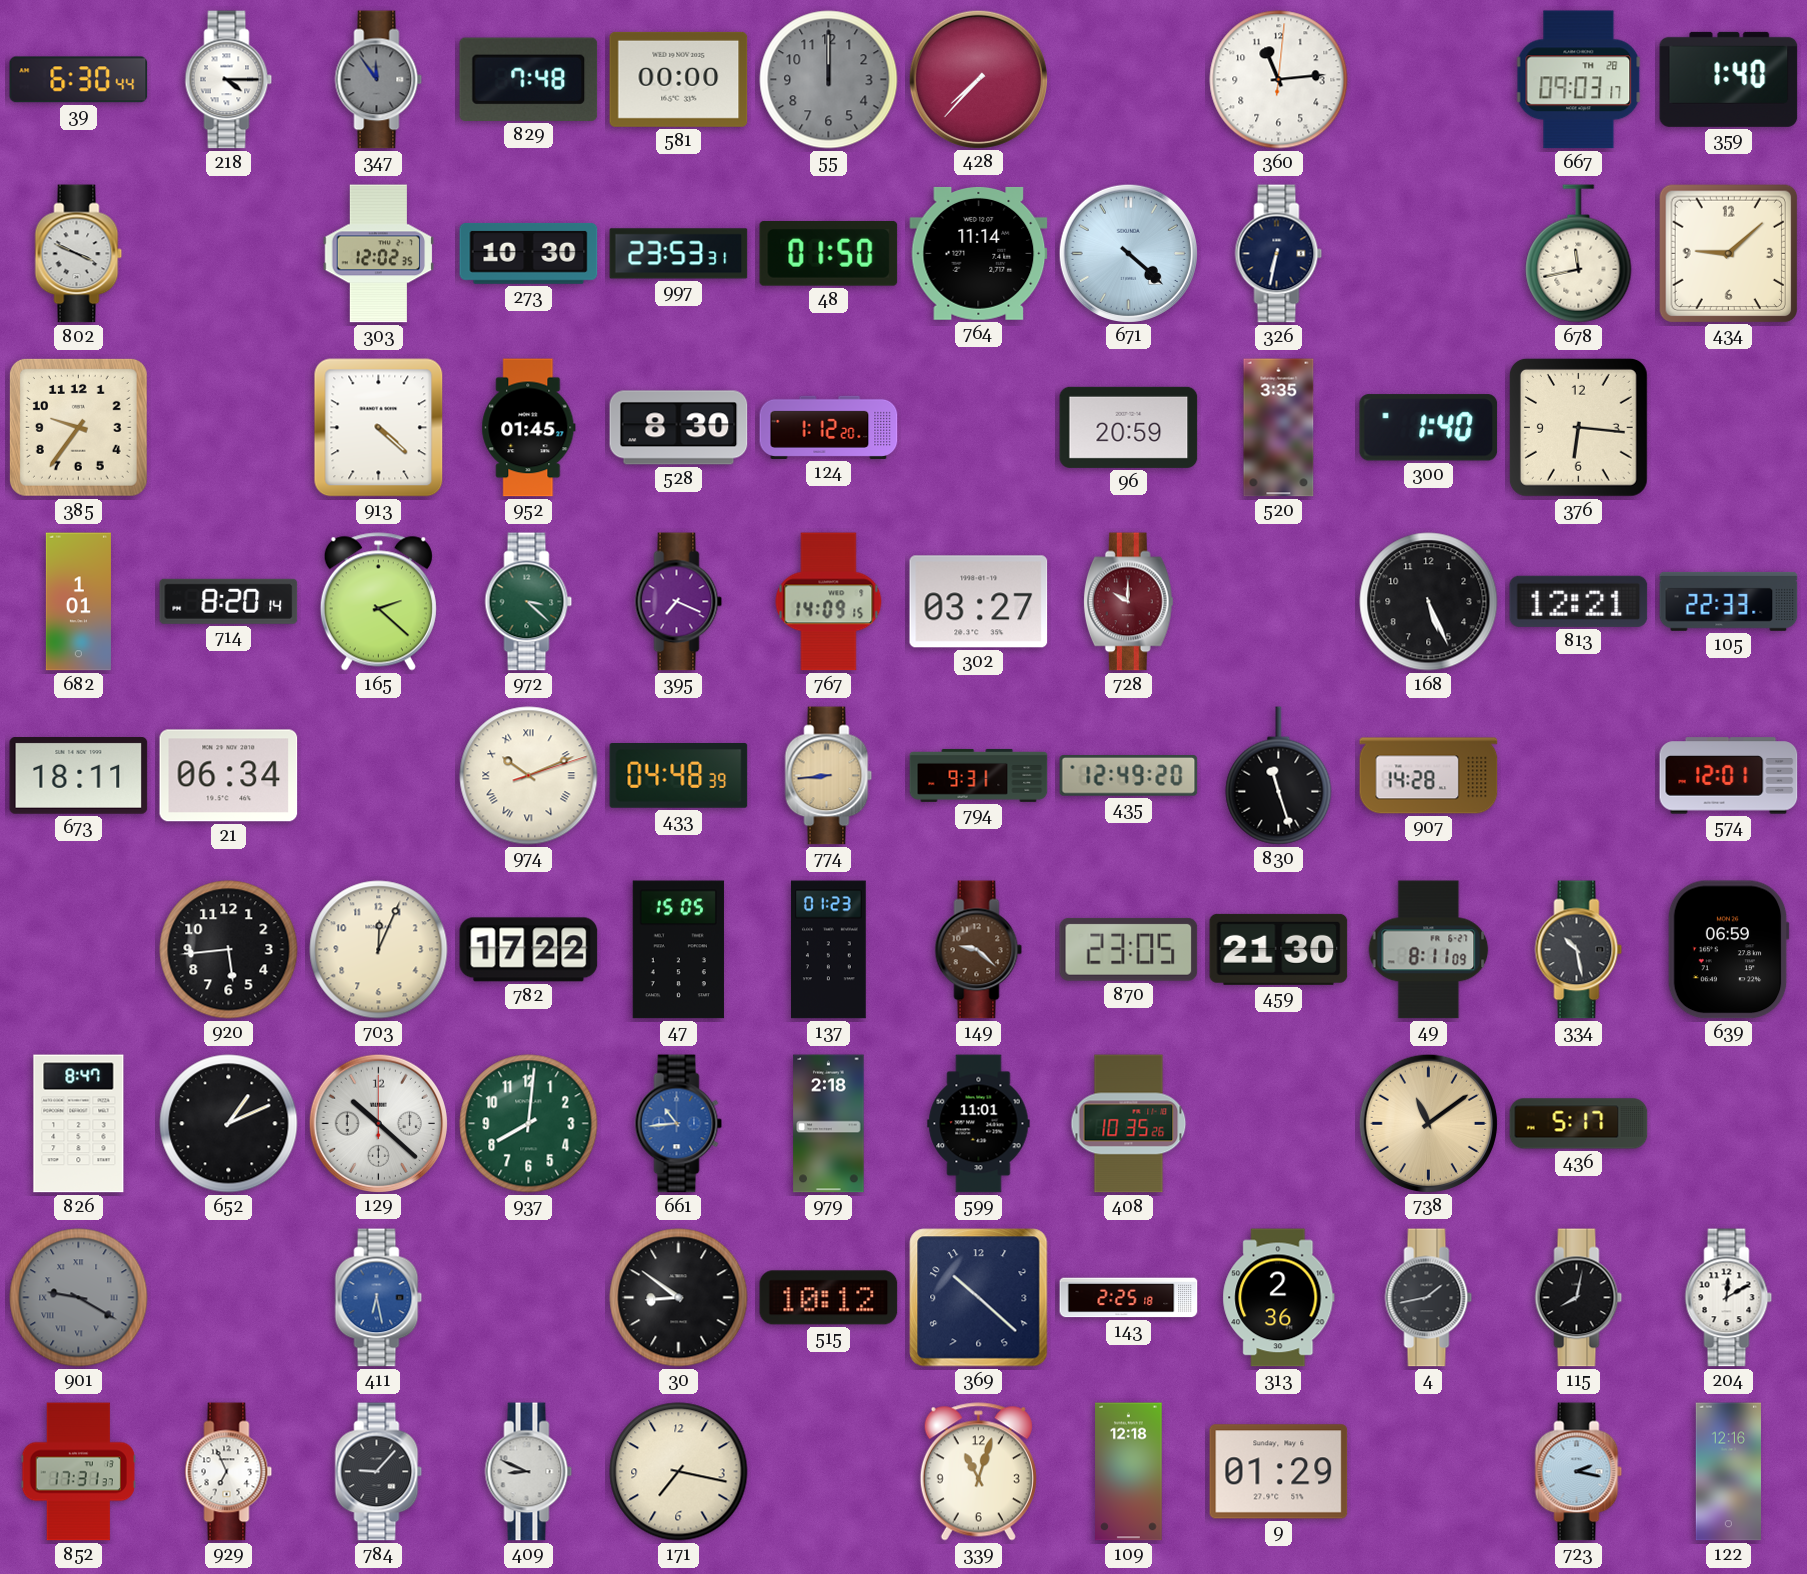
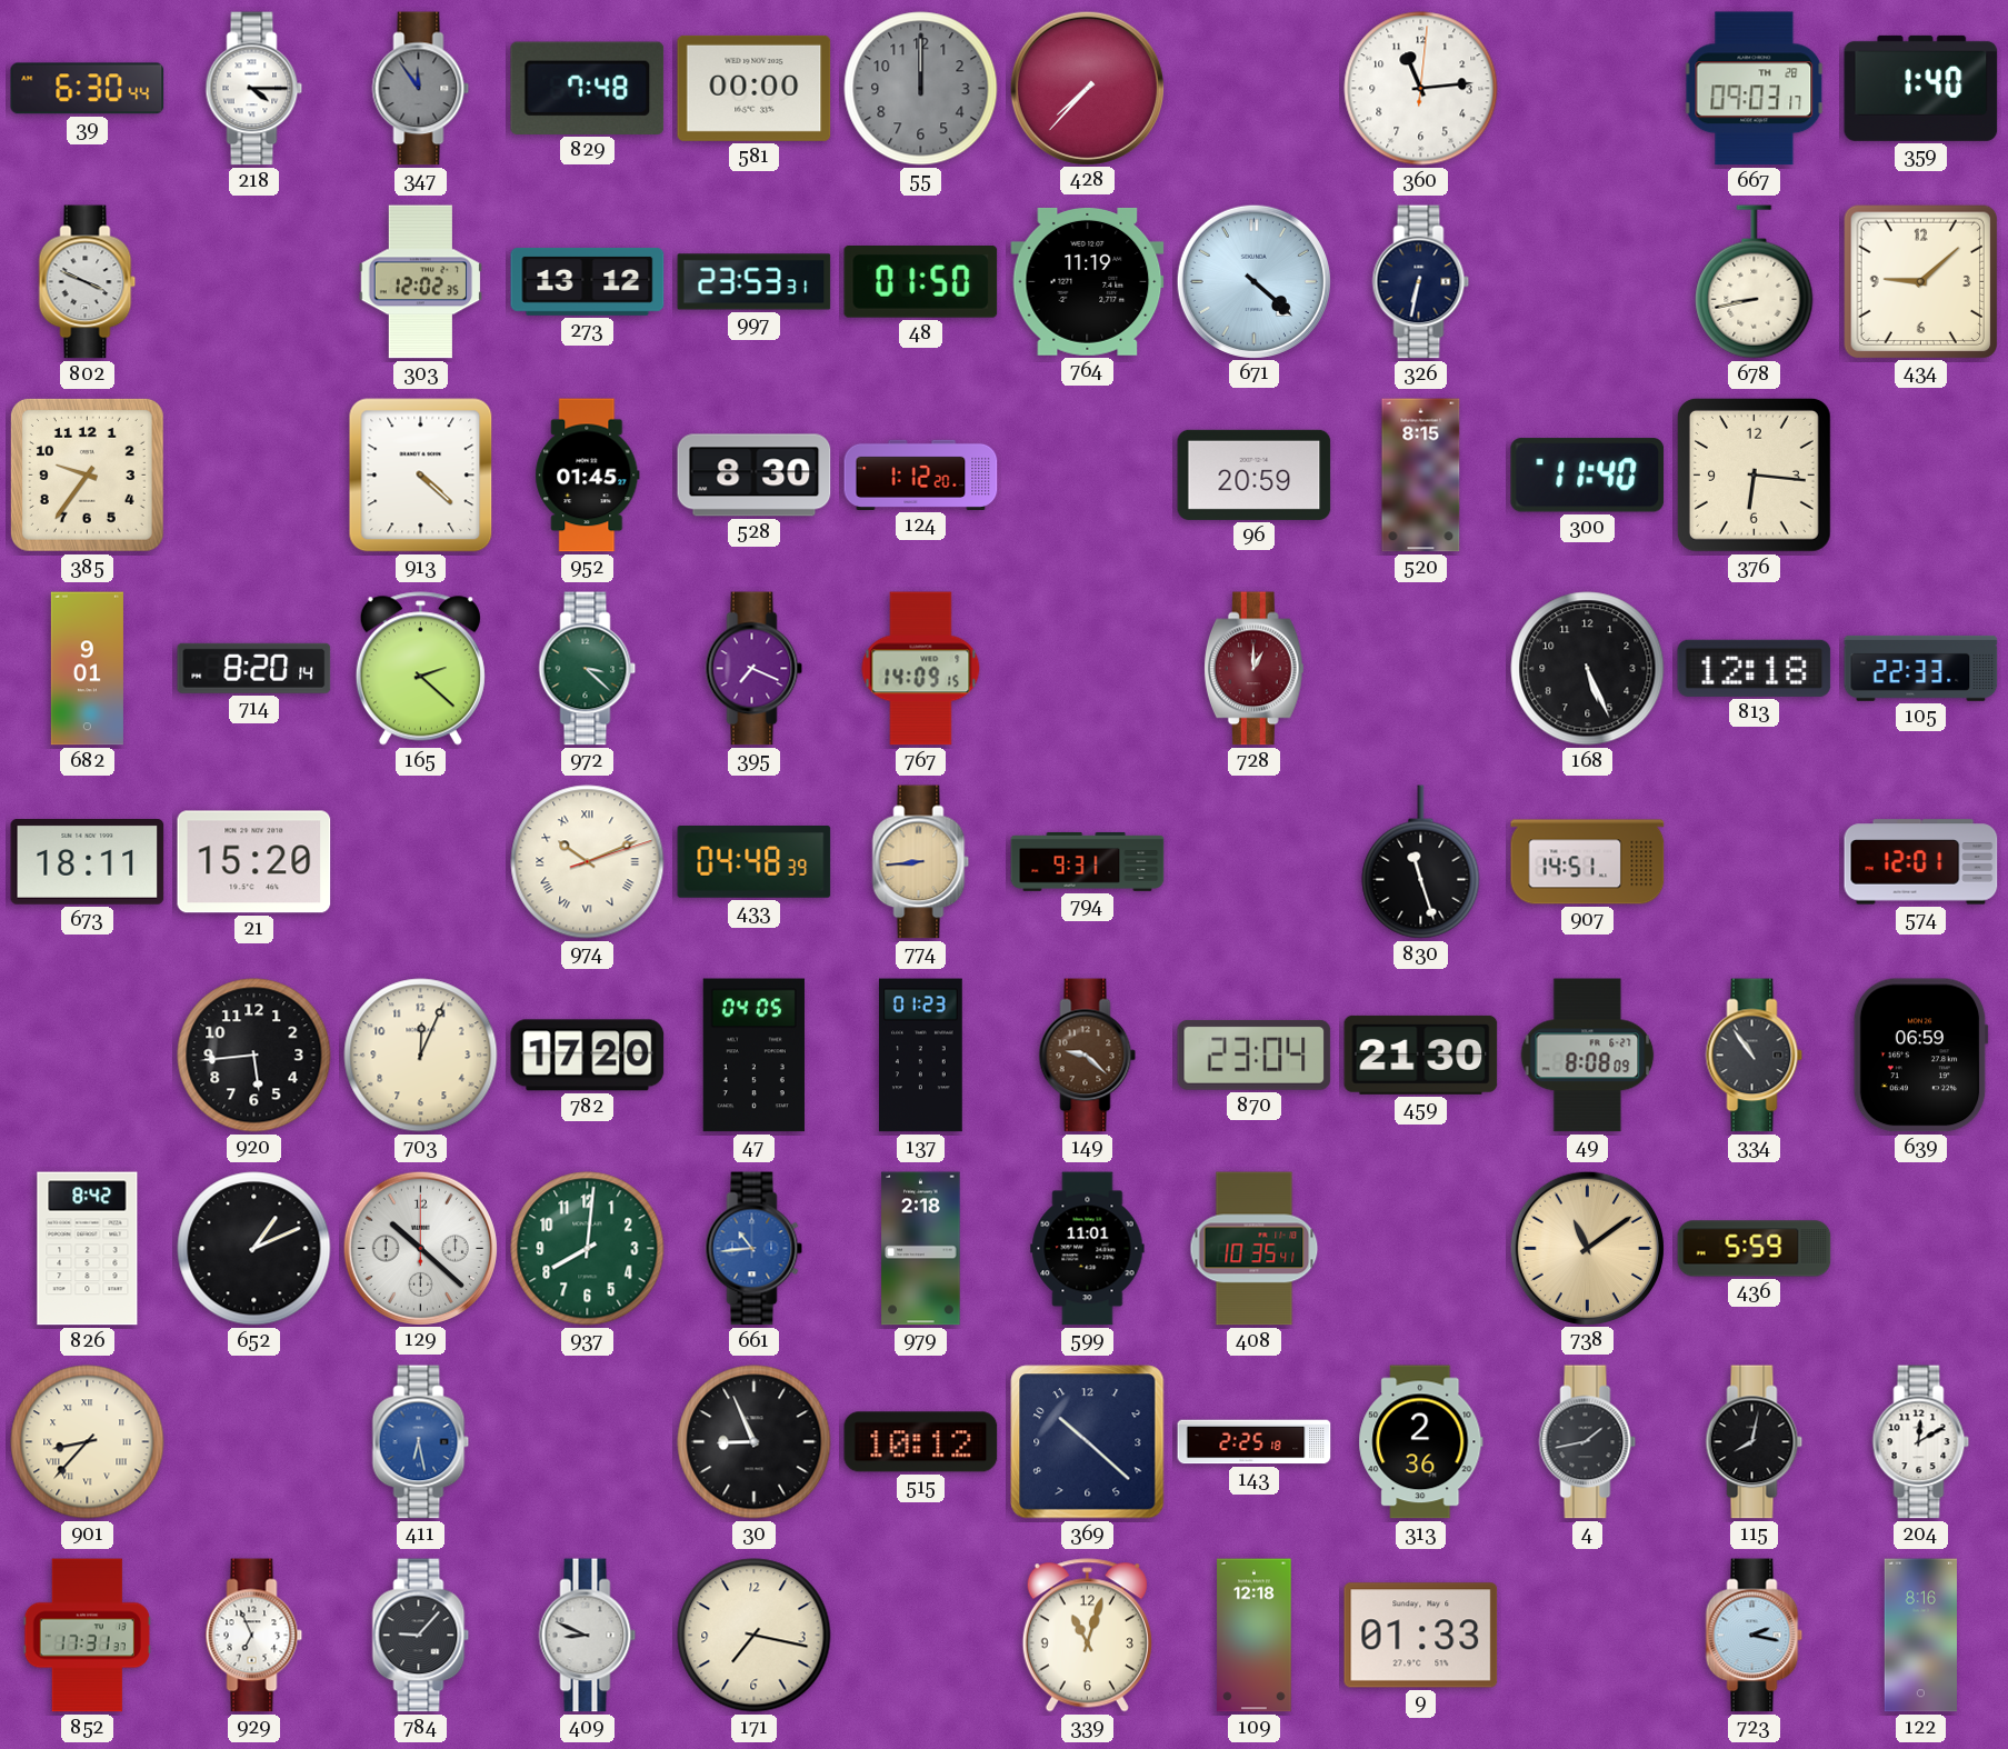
273: 10:30 -> 13:12
764: 11:14 -> 11:19
678: 11:43 -> 8:43
520: 3:35 -> 8:15
300: 1:40 -> 11:40
682: 1:01 -> 9:01
302: 03:27 -> none
728: 10:00 -> 1:00
813: 12:21 -> 12:18
21: 06:34 -> 15:20
435: 12:49 -> none
907: 14:28 -> 14:51
782: 17:22 -> 17:20
47: 15:05 -> 04:05
870: 23:05 -> 23:04
49: 8:11 -> 8:08
334: 10:28 -> 10:54
826: 8:47 -> 8:42
408: 10:35:26 -> 10:35:41
436: 5:17 -> 5:59
901: 9:20 -> 8:37
901 dial: grey -> cream
30: 8:51 -> 8:56
9: 01:29 -> 01:33
122: 12:16 -> 8:16
